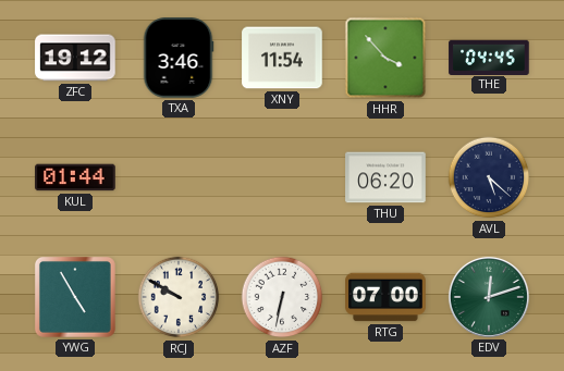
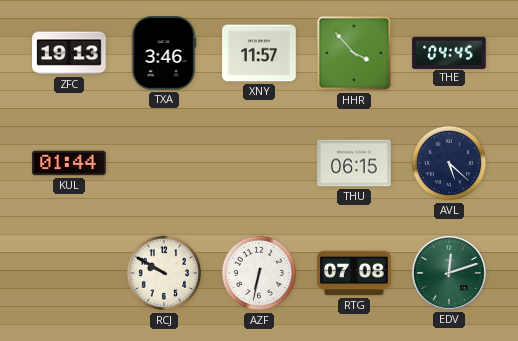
ZFC: 19:12 -> 19:13
XNY: 11:54 -> 11:57
THU: 06:20 -> 06:15
YWG: 4:55 -> none
RTG: 07:00 -> 07:08
